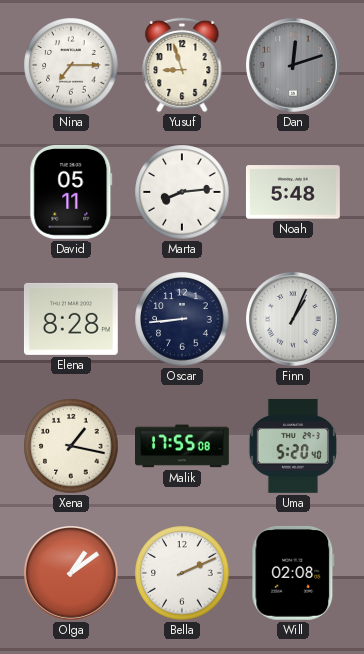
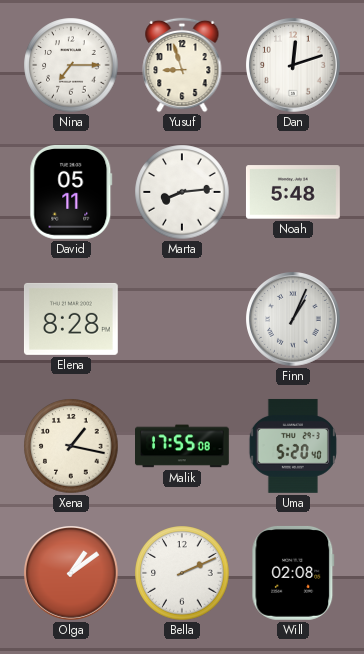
Dan dial: grey -> white
Oscar: 8:44 -> none
